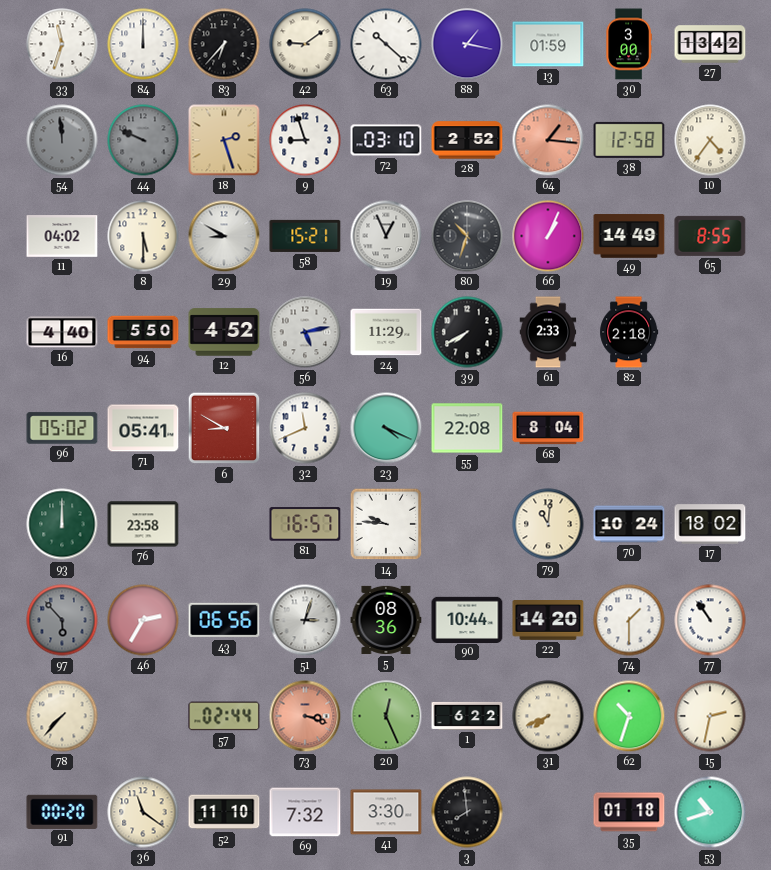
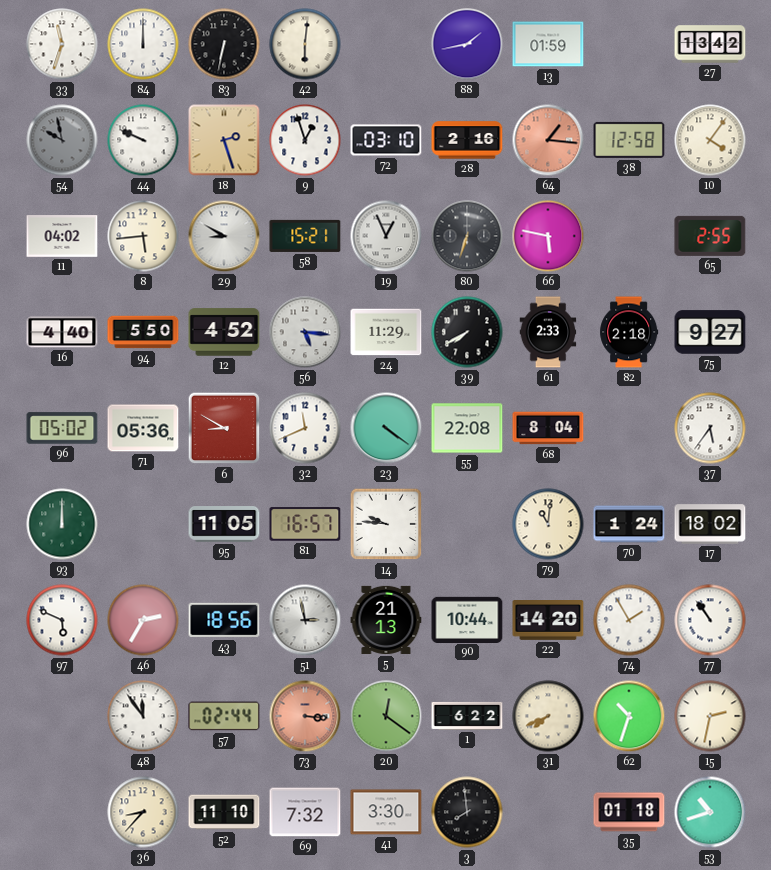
83: 6:37 -> 6:32
42: 9:09 -> 6:01
63: 10:22 -> none
88: 1:17 -> 1:43
30: 3:00 -> none
54: 11:59 -> 9:58
44 dial: grey -> white
9: 8:57 -> 12:57
28: 2:52 -> 2:16
10: 4:36 -> 4:06
8: 5:30 -> 5:44
80: 10:33 -> 6:33
66: 1:04 -> 5:47
49: 14:49 -> none
65: 8:55 -> 2:55
56: 5:13 -> 5:16
75: none -> 9:27
71: 05:41 -> 05:36
23: 4:19 -> 4:21
37: none -> 5:36
76: 23:58 -> none
95: none -> 11:05
70: 10:24 -> 1:24
97: 5:53 -> 5:49
97 dial: grey -> white
43: 06:56 -> 18:56
51: 3:03 -> 2:58
5: 08:36 -> 21:13
74: 1:30 -> 1:55
78: 7:37 -> none
48: none -> 11:54
73: 3:18 -> 3:16
20: 12:26 -> 12:21
91: 00:20 -> none
36: 11:21 -> 8:37
